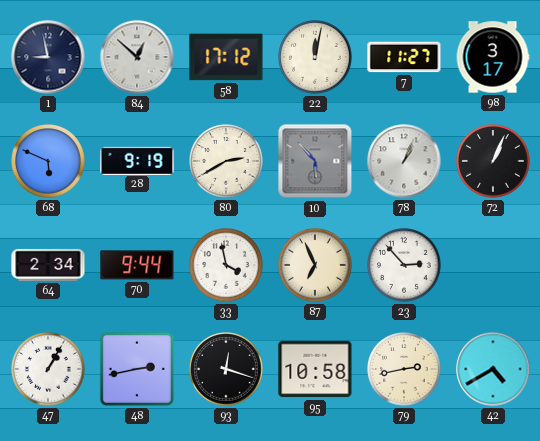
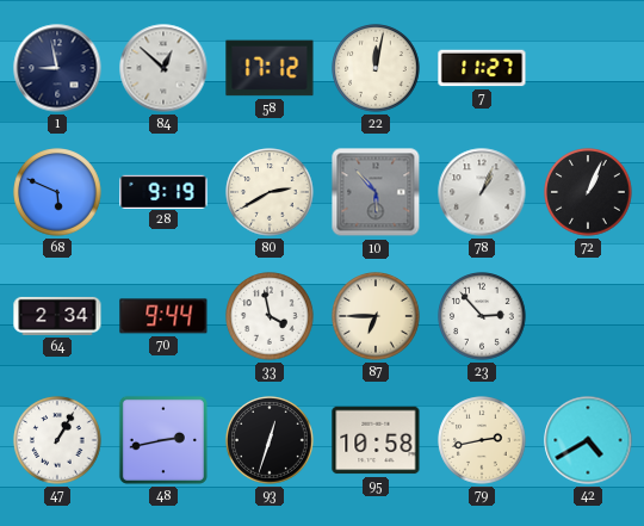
98: 3:17 -> none
87: 6:56 -> 6:45
93: 12:18 -> 12:33
